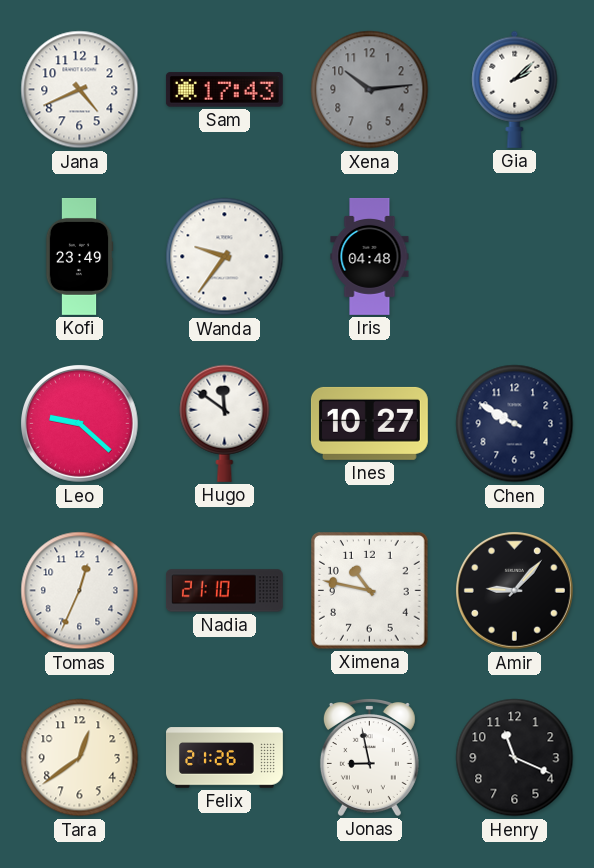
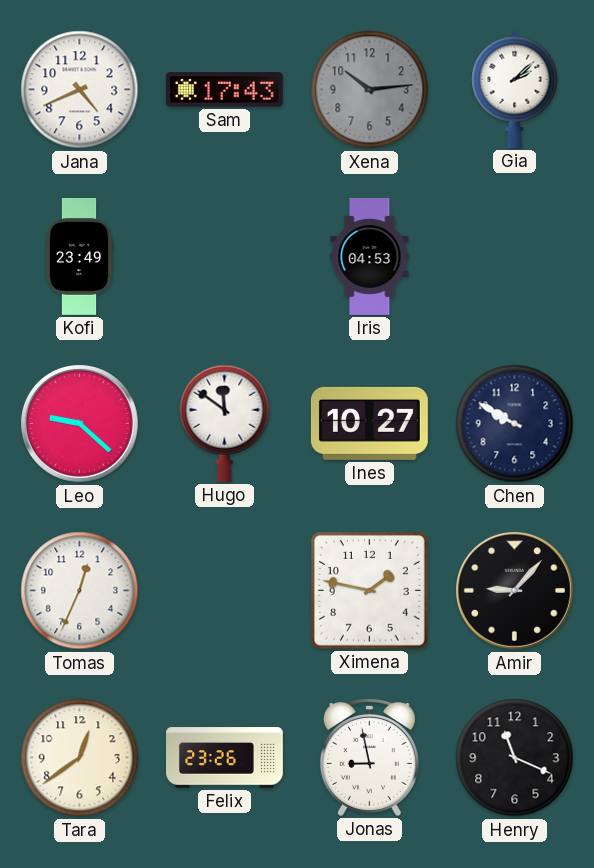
Wanda: 9:36 -> none
Iris: 04:48 -> 04:53
Nadia: 21:10 -> none
Ximena: 10:47 -> 1:47
Felix: 21:26 -> 23:26
